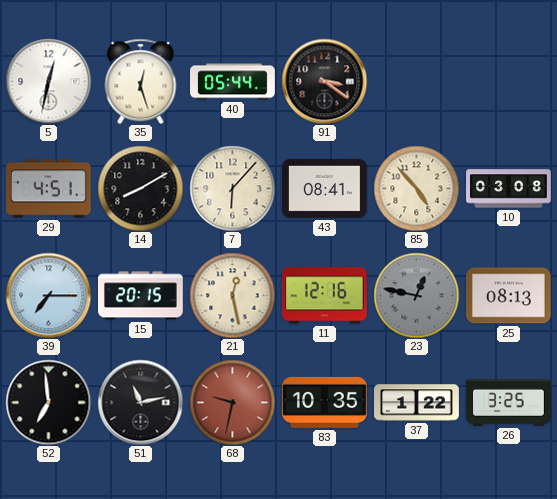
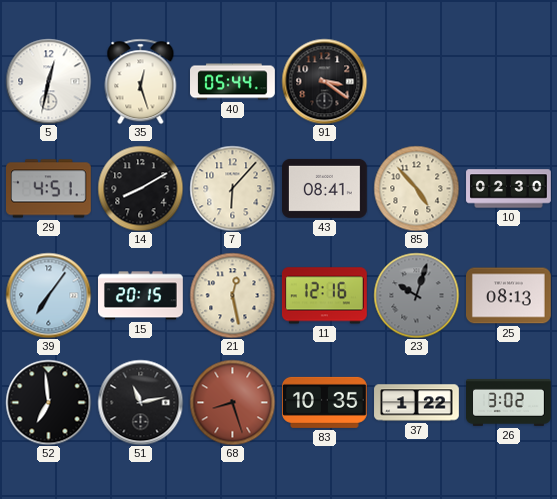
10: 03:08 -> 02:30
39: 7:15 -> 7:06
23: 12:47 -> 10:03
68: 9:32 -> 8:27
26: 3:25 -> 3:02
